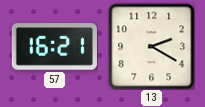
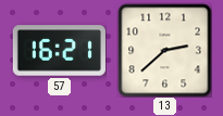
13: 2:20 -> 2:38
